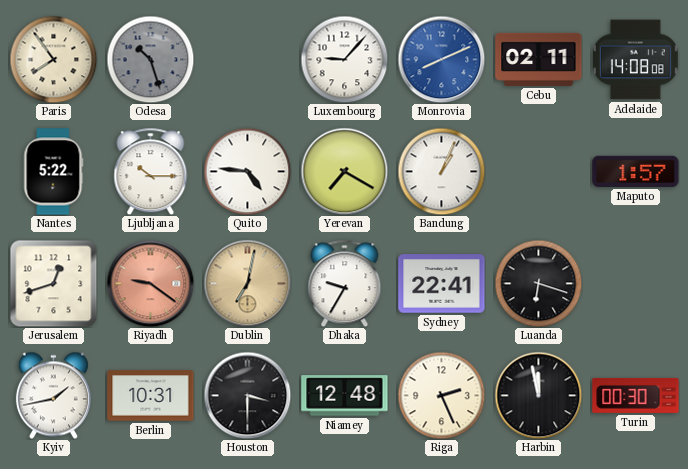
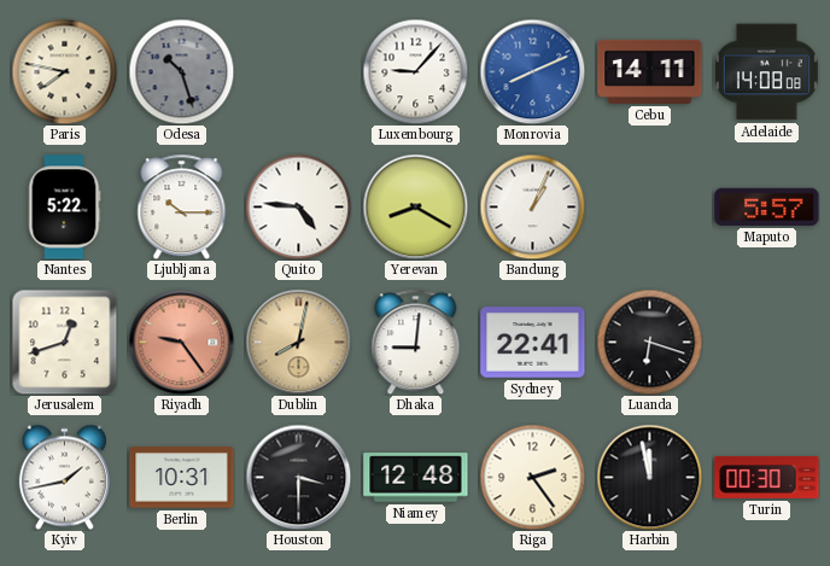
Paris: 7:54 -> 7:47
Cebu: 02:11 -> 14:11
Yerevan: 7:20 -> 8:20
Maputo: 1:57 -> 5:57
Riyadh: 9:21 -> 9:24
Dublin: 7:02 -> 8:02
Dhaka: 9:35 -> 9:01
Riga: 2:26 -> 2:24
